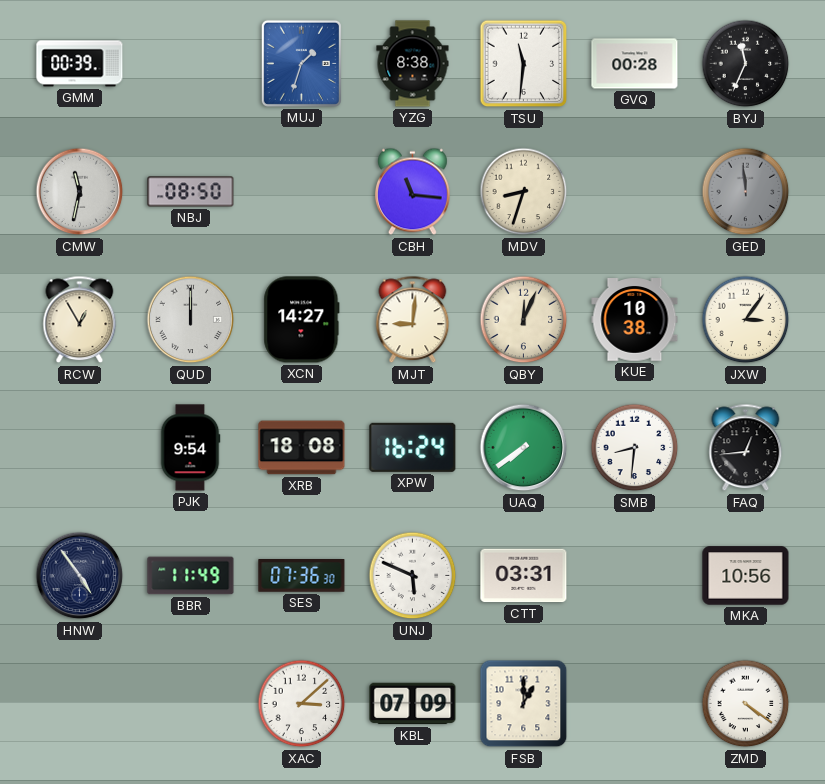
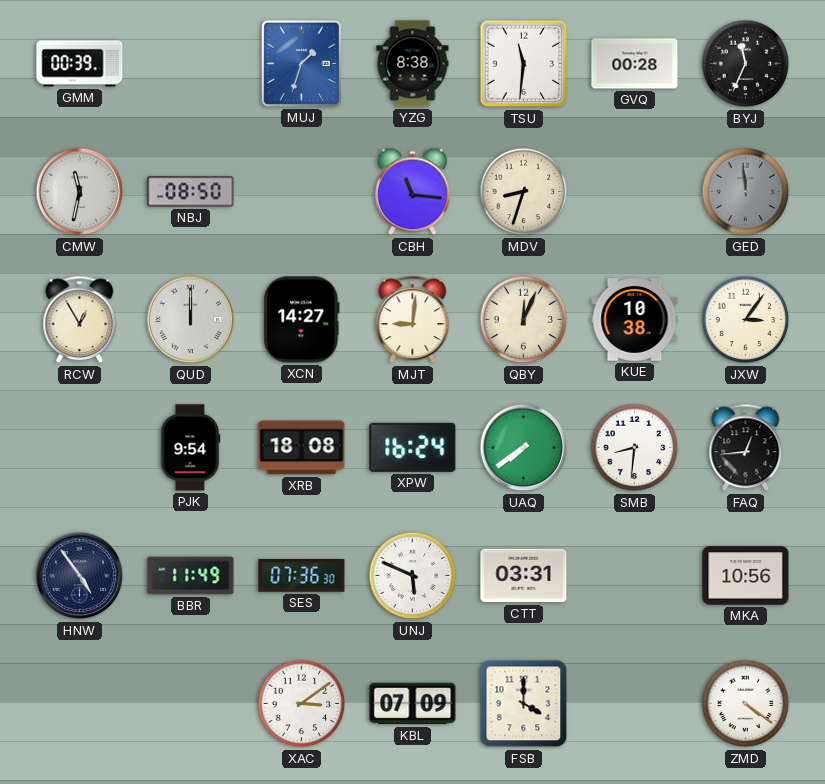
XAC: 3:08 -> 3:09
FSB: 1:00 -> 4:00
